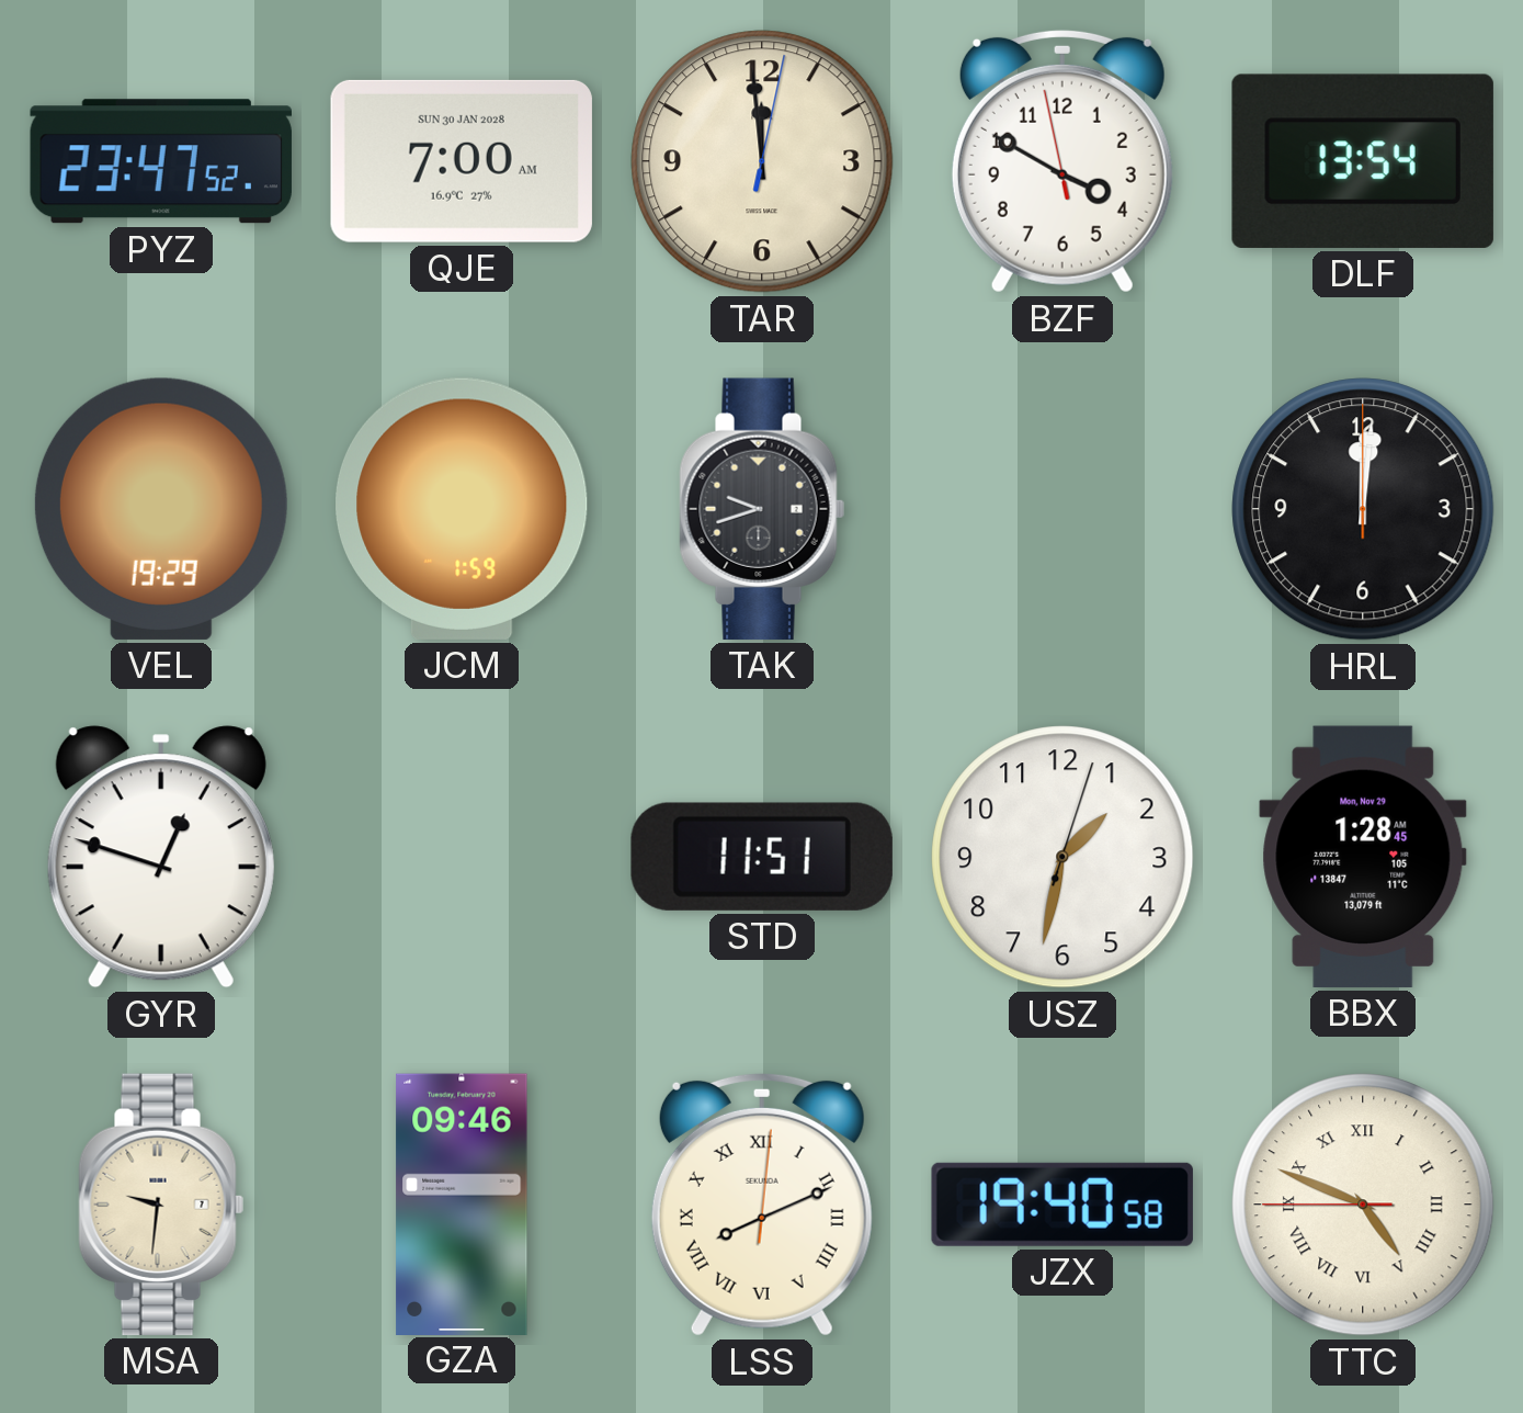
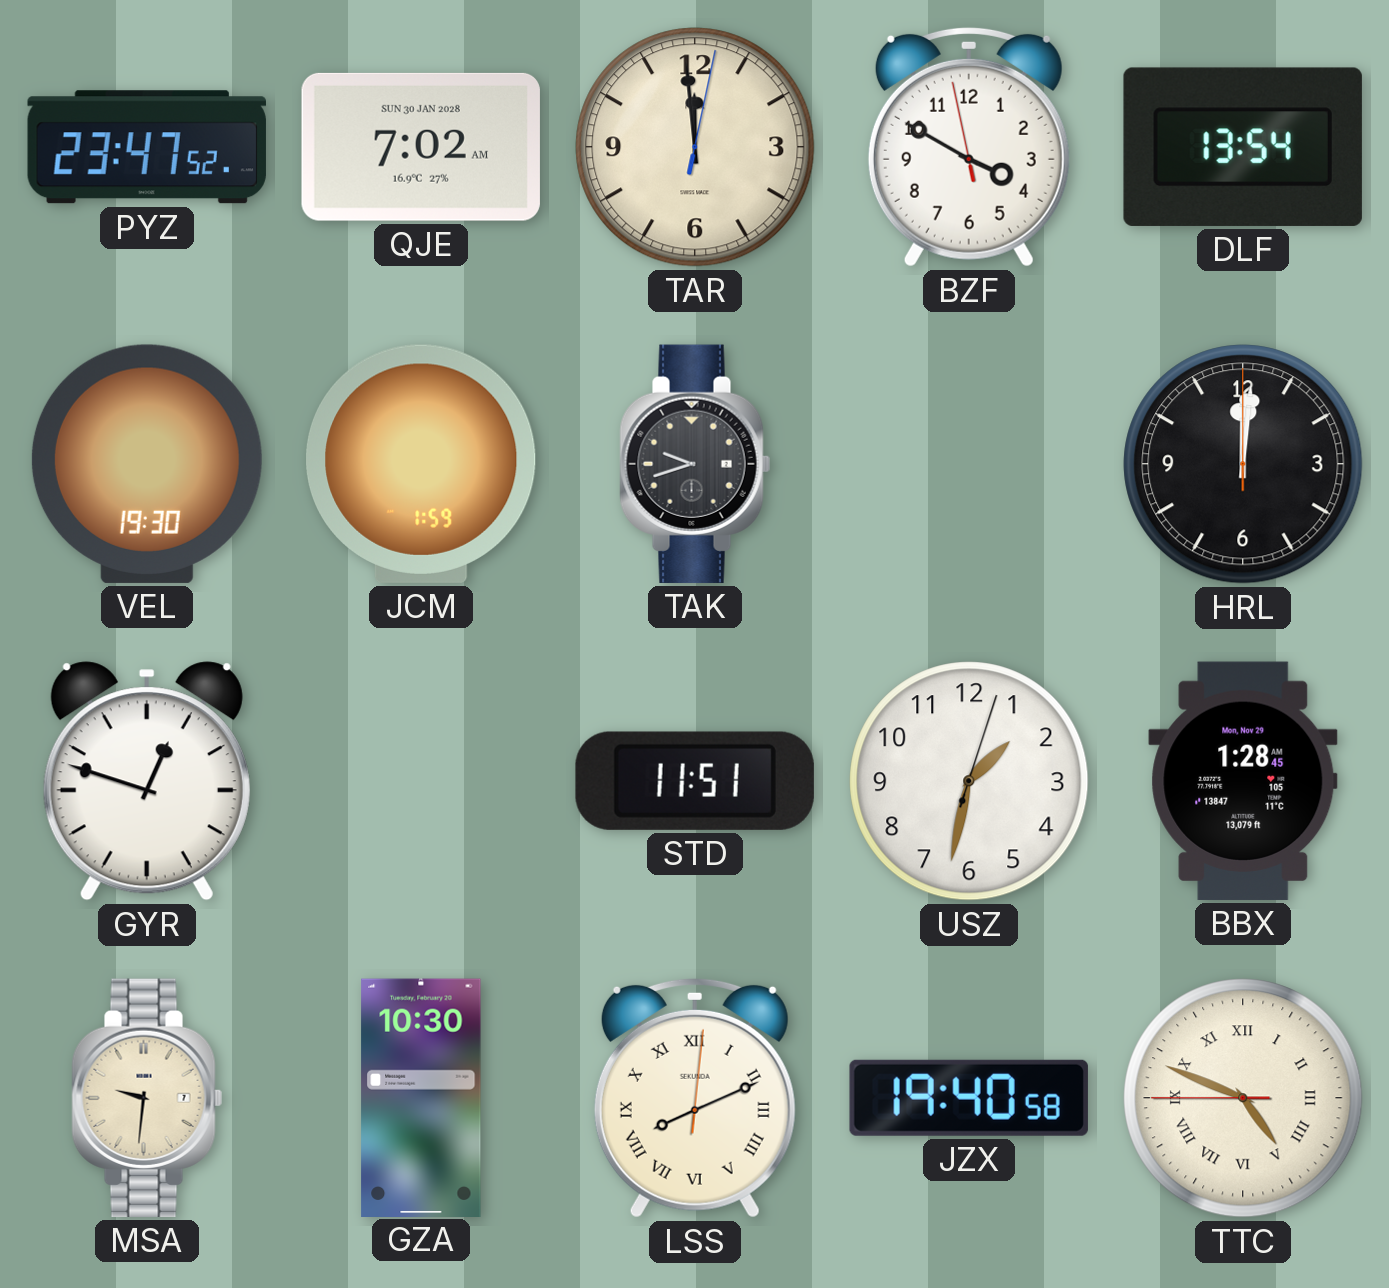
QJE: 7:00 -> 7:02
VEL: 19:29 -> 19:30
GZA: 09:46 -> 10:30
